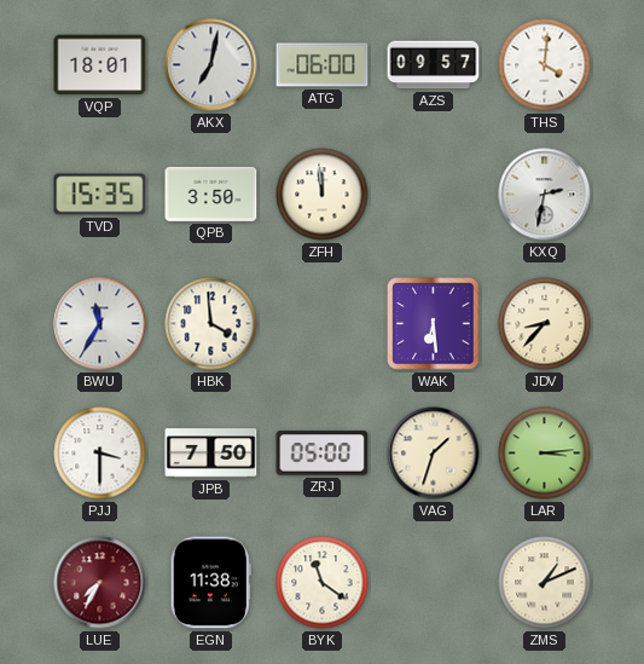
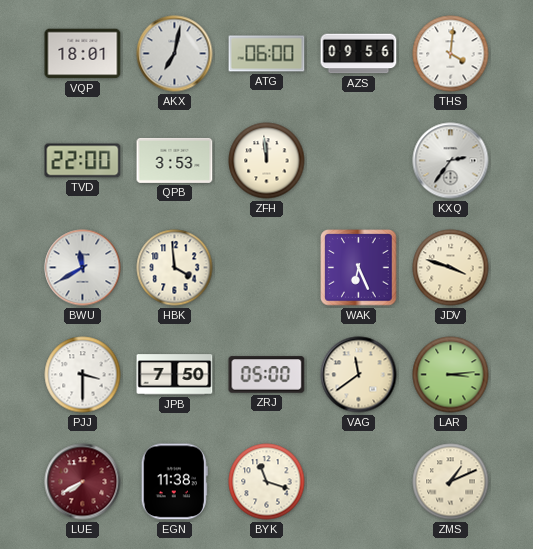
AZS: 09:57 -> 09:56
TVD: 15:35 -> 22:00
QPB: 3:50 -> 3:53
KXQ: 2:32 -> 2:36
BWU: 11:35 -> 11:40
WAK: 6:29 -> 6:26
JDV: 8:37 -> 3:48
VAG: 1:33 -> 11:39
LUE: 7:35 -> 7:40
BYK: 11:21 -> 11:18
